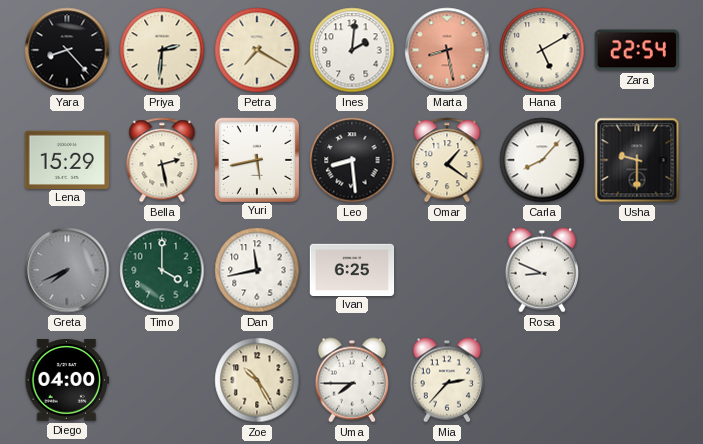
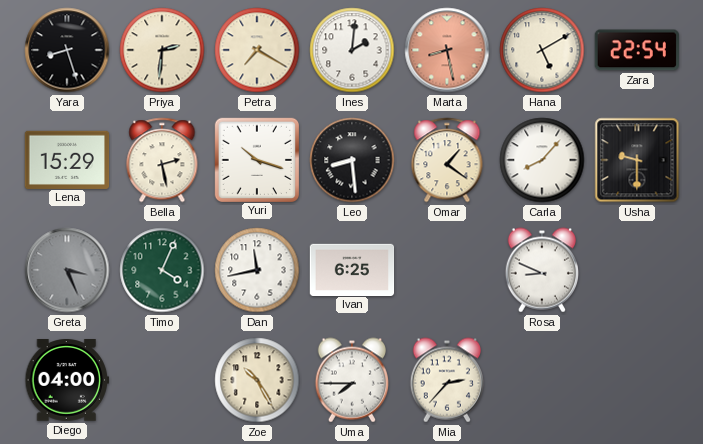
Yara: 8:23 -> 8:27
Yuri: 5:43 -> 10:18
Greta: 7:41 -> 3:26
Timo: 4:00 -> 4:04
